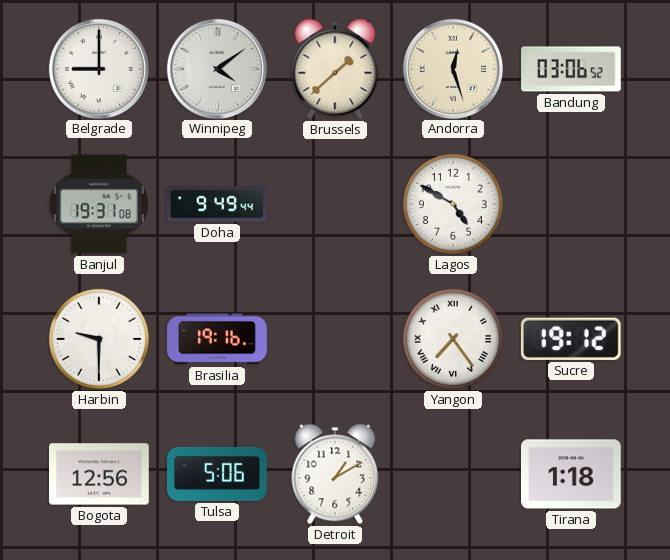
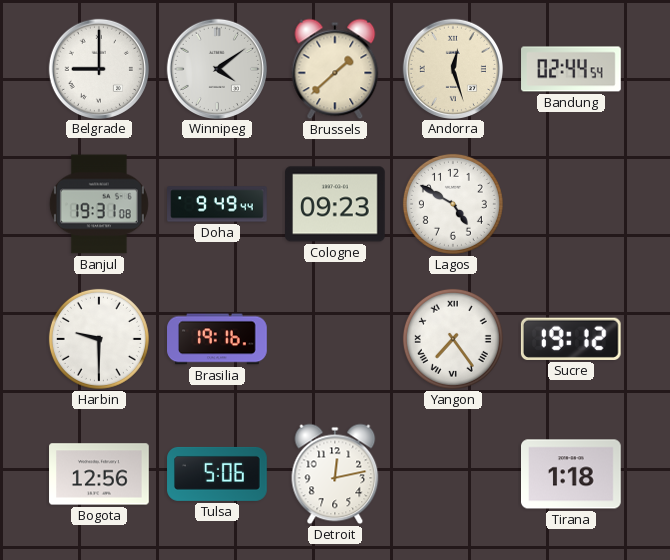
Bandung: 03:06 -> 02:44
Cologne: none -> 09:23
Detroit: 1:10 -> 12:13
